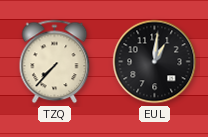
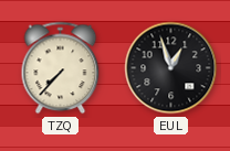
EUL: 1:01 -> 12:57
